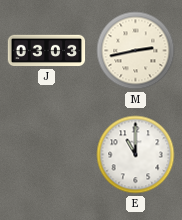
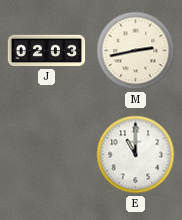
J: 03:03 -> 02:03
